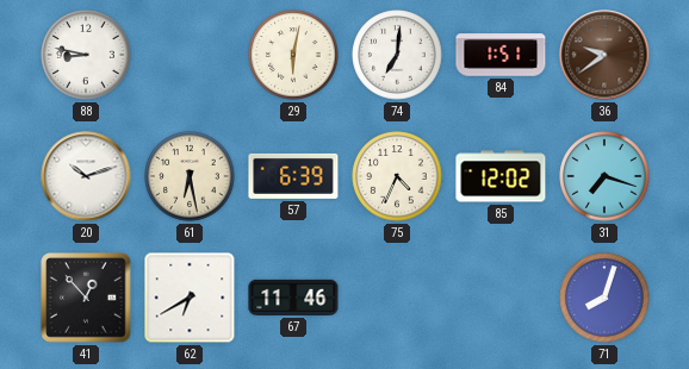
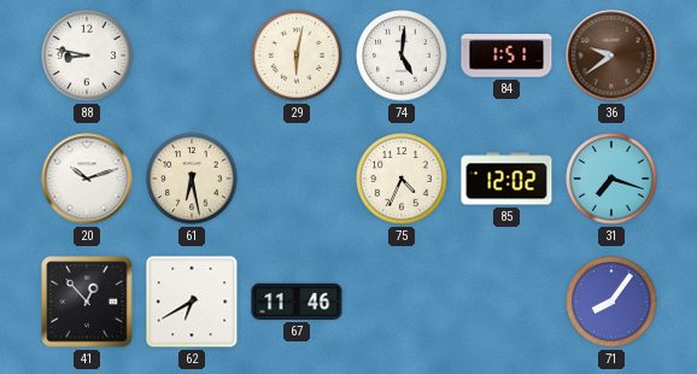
74: 7:01 -> 5:01
57: 6:39 -> none
71: 8:03 -> 8:06
